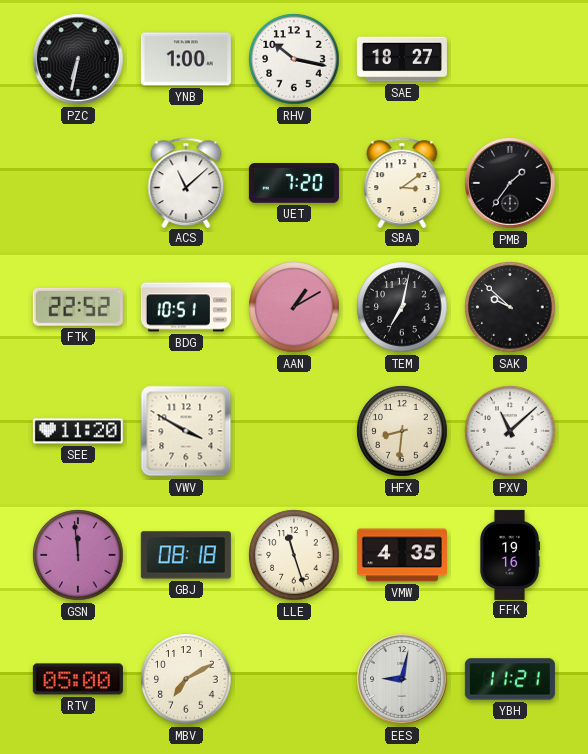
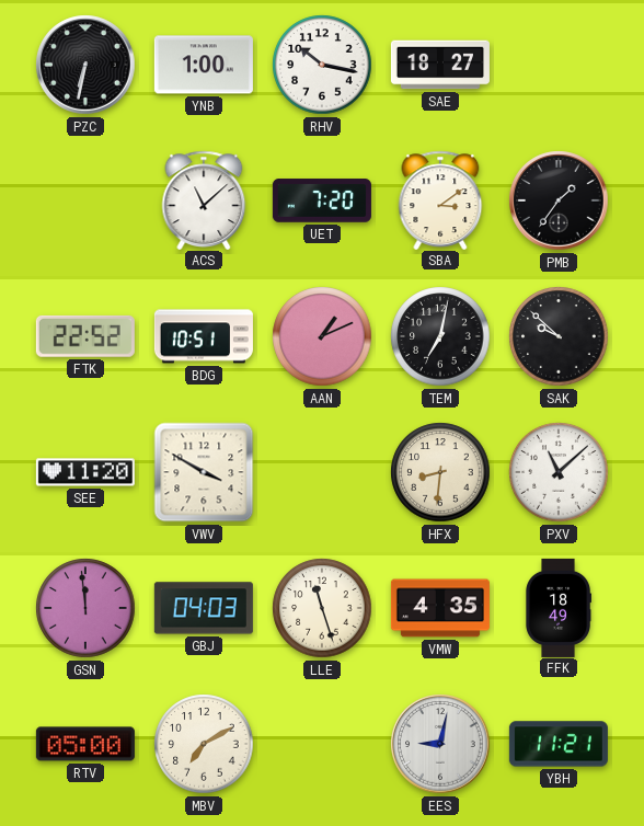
AAN: 1:10 -> 1:11
GBJ: 08:18 -> 04:03
FFK: 19:16 -> 18:49
